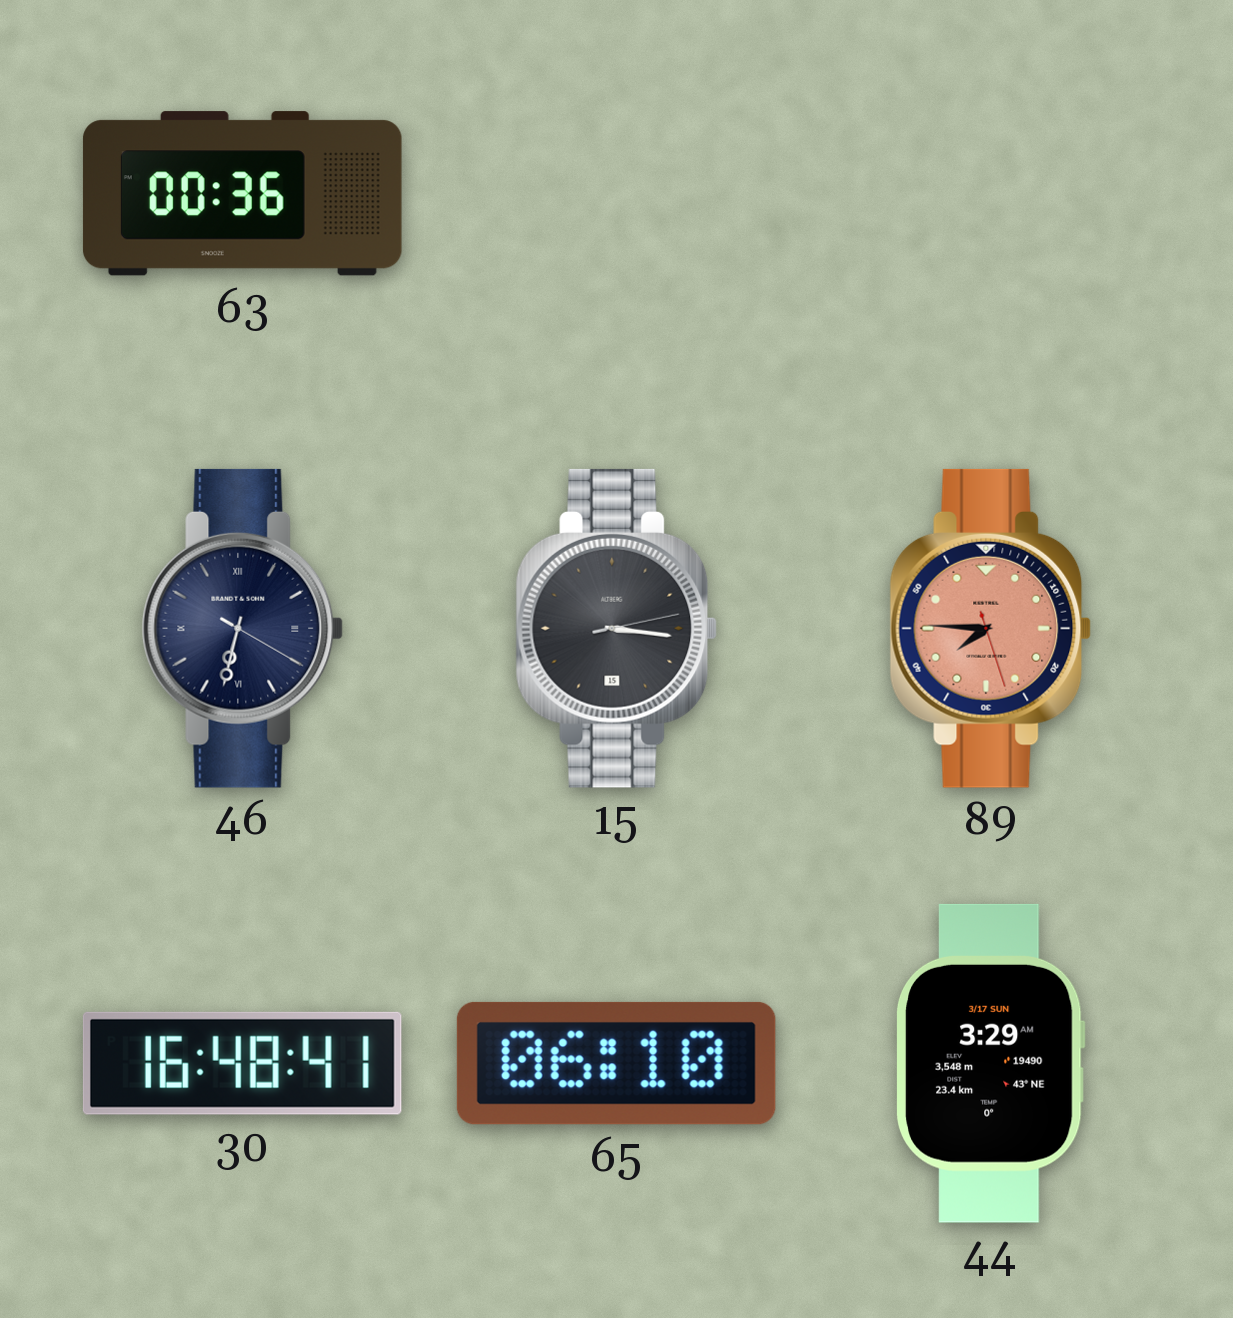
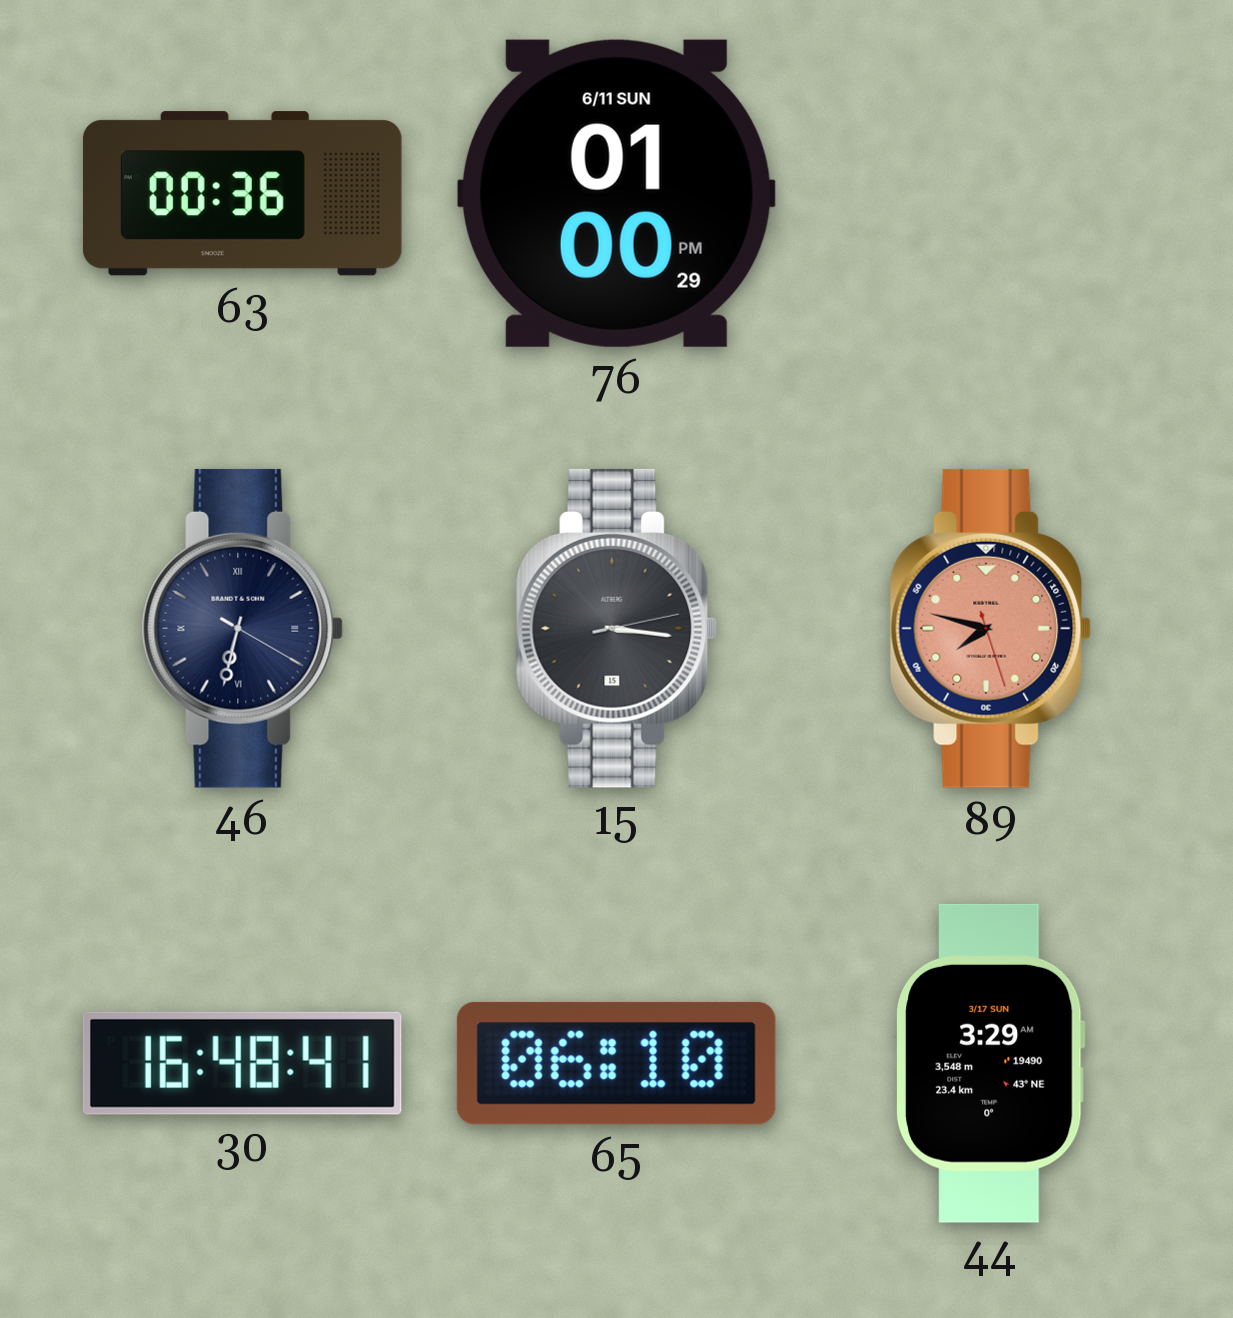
76: none -> 01:00
89: 7:45 -> 7:47
